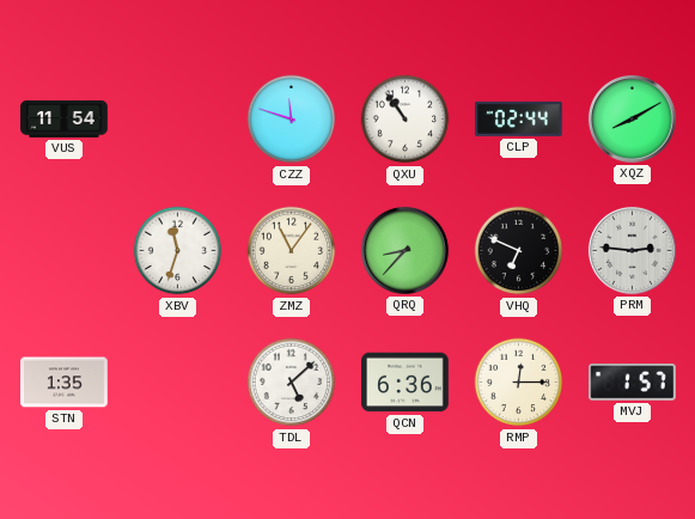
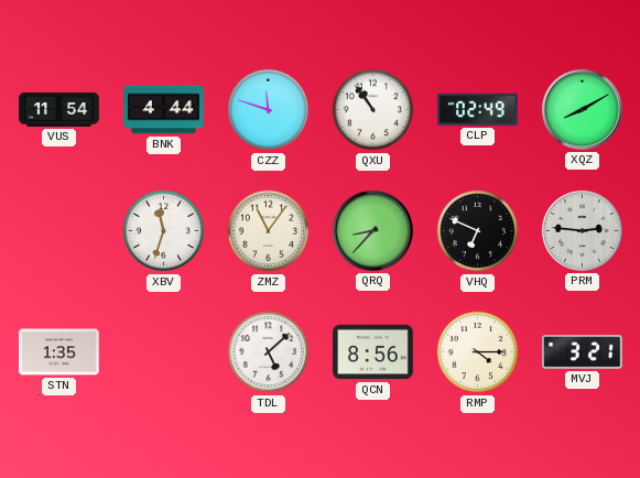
BNK: none -> 4:44
CLP: 02:44 -> 02:49
QCN: 6:36 -> 8:56
RMP: 12:15 -> 4:15
MVJ: 1:57 -> 3:21
